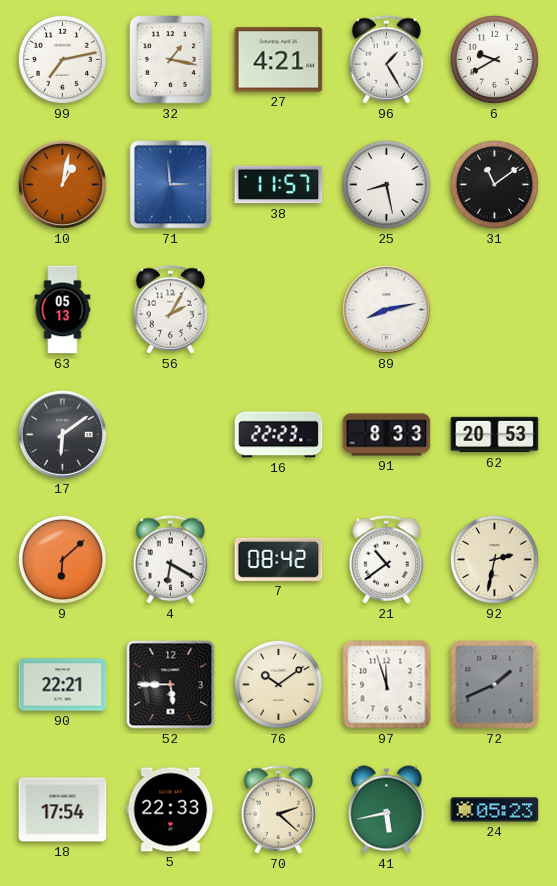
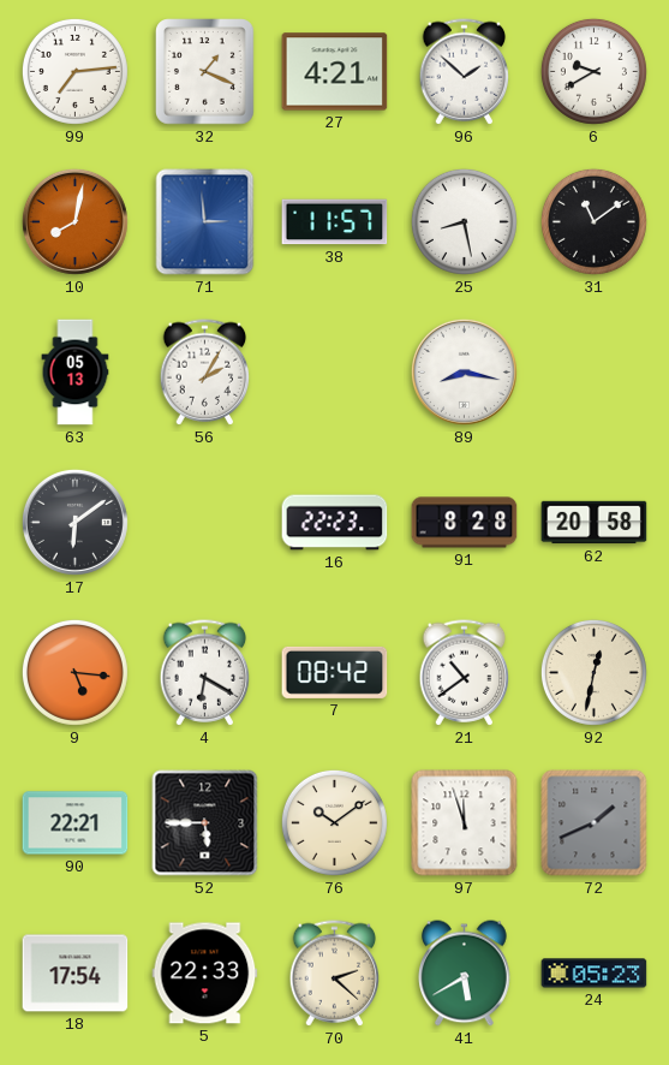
99: 7:13 -> 7:14
32: 1:17 -> 1:19
96: 1:25 -> 1:52
10: 1:02 -> 8:02
89: 8:13 -> 8:17
91: 8:33 -> 8:28
62: 20:53 -> 20:58
9: 6:08 -> 5:16
92: 2:32 -> 12:32
41: 5:43 -> 5:40
